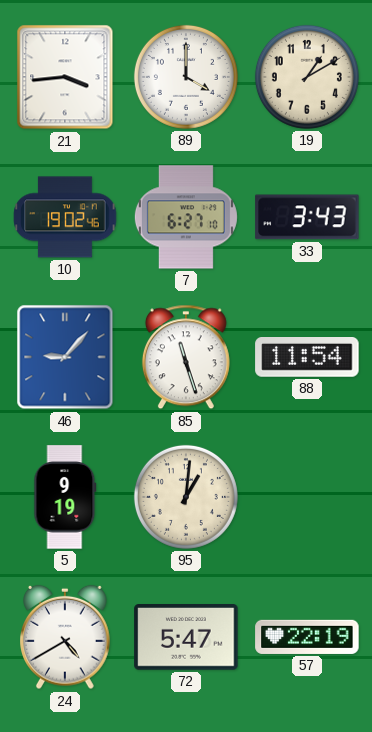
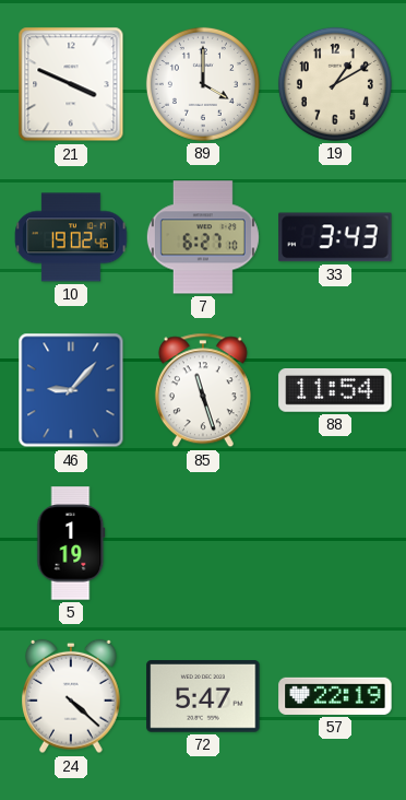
21: 3:44 -> 3:49
5: 9:19 -> 1:19
95: 1:01 -> none
24: 4:40 -> 4:22
